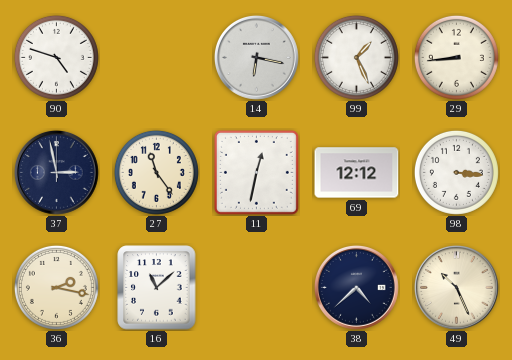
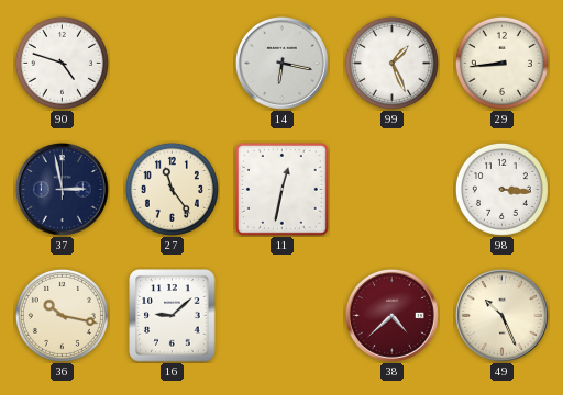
69: 12:12 -> none
36: 2:17 -> 10:17
16: 11:08 -> 9:08
38 dial: navy -> burgundy
